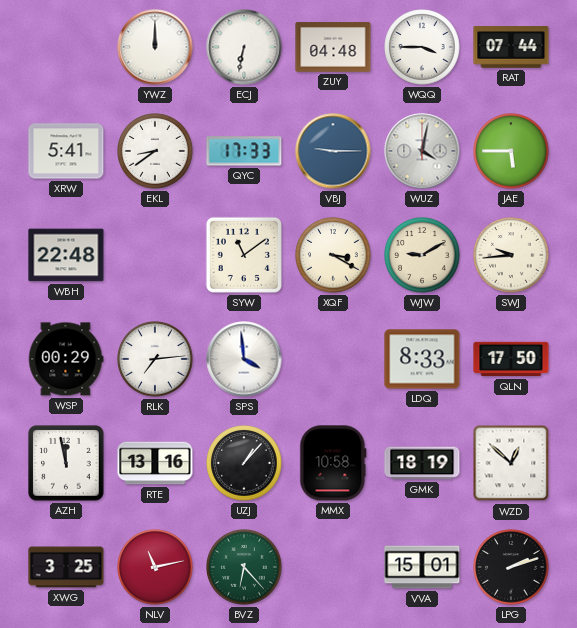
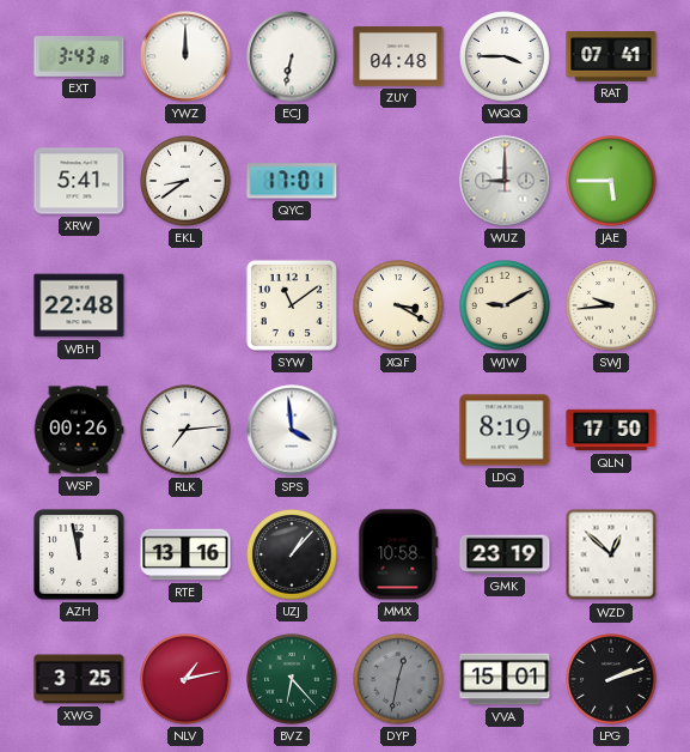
EXT: none -> 3:43
RAT: 07:44 -> 07:41
QYC: 17:33 -> 17:01
VBJ: 9:15 -> none
WUZ: 4:02 -> 9:00
WSP: 00:29 -> 00:26
LDQ: 8:33 -> 8:19
GMK: 18:19 -> 23:19
NLV: 11:13 -> 1:13
DYP: none -> 12:32
